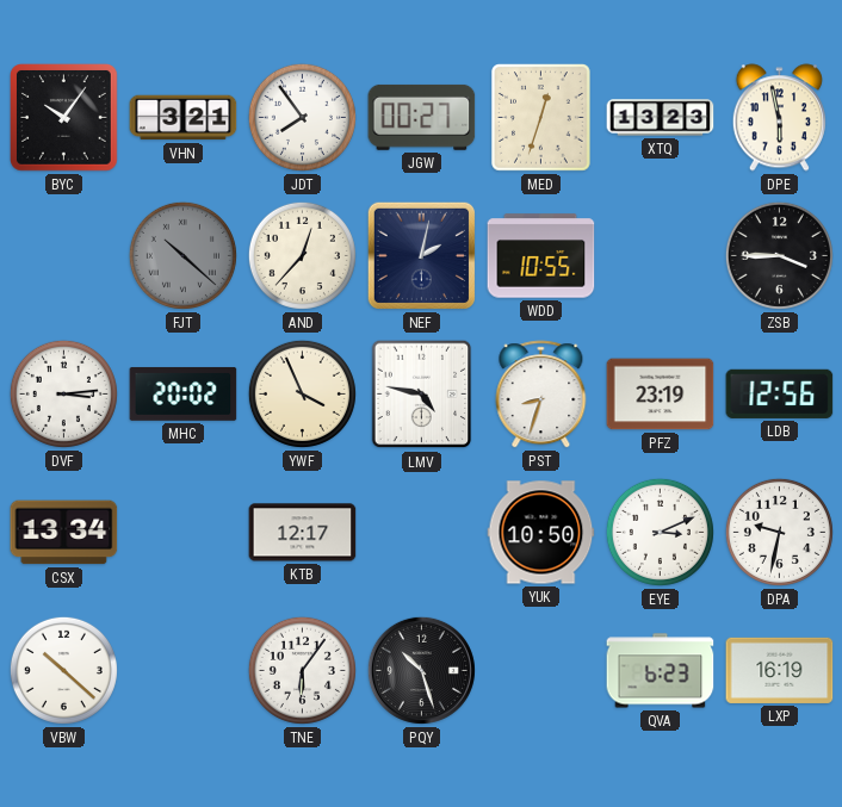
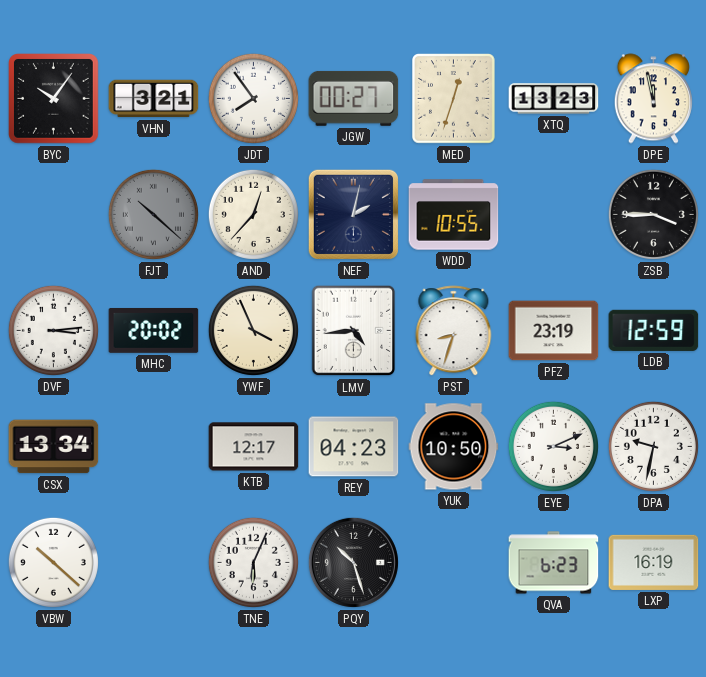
DPE: 5:58 -> 11:58
LMV: 4:47 -> 4:44
LDB: 12:56 -> 12:59
REY: none -> 04:23
TNE: 6:06 -> 6:04
